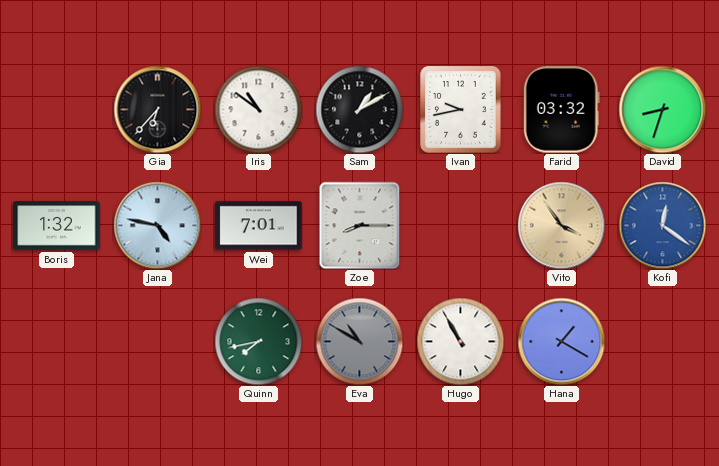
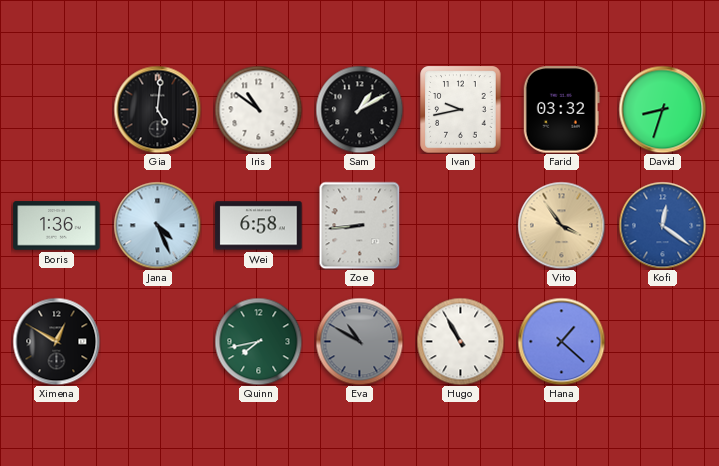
Gia: 6:37 -> 5:01
Boris: 1:32 -> 1:36
Jana: 4:47 -> 4:26
Wei: 7:01 -> 6:58
Zoe: 8:15 -> 8:44
Ximena: none -> 12:50
Hana: 1:20 -> 1:22
